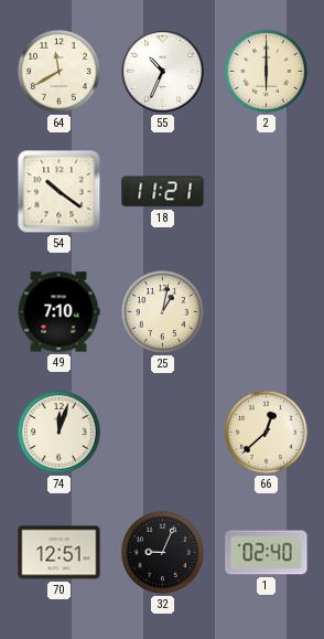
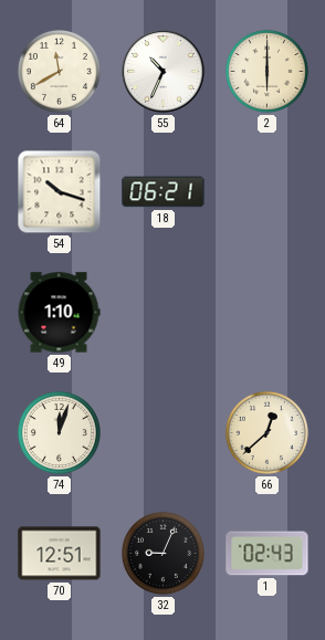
54: 10:21 -> 10:18
18: 11:21 -> 06:21
49: 7:10 -> 1:10
25: 1:02 -> none
1: 02:40 -> 02:43
